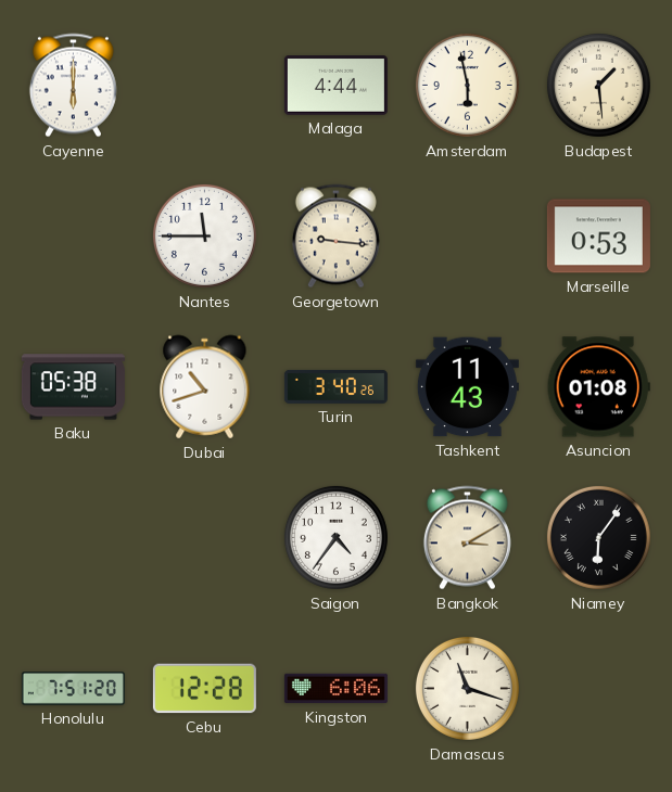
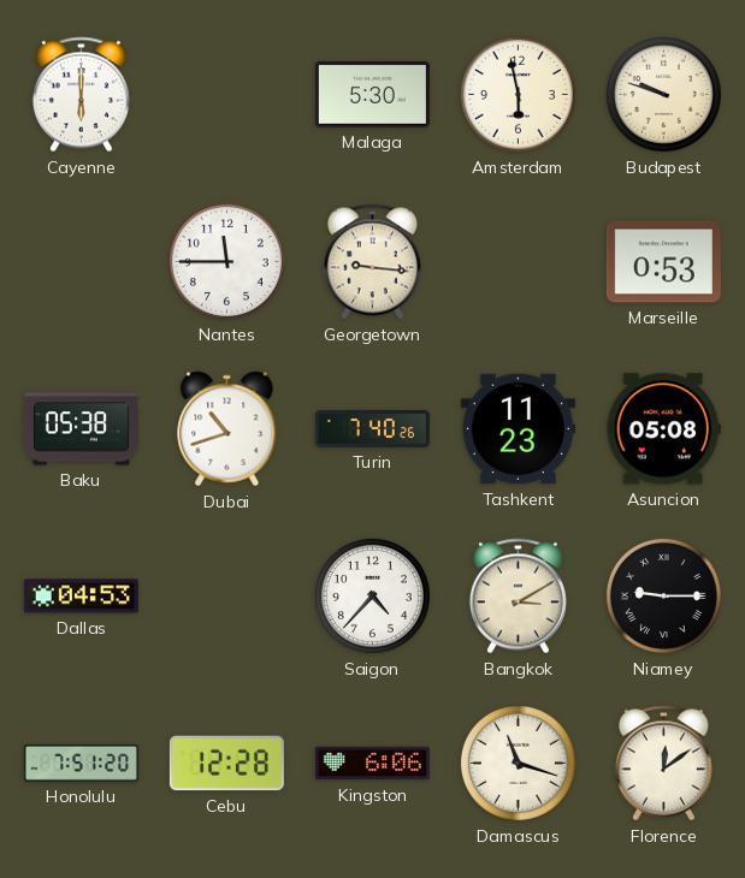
Malaga: 4:44 -> 5:30
Budapest: 1:29 -> 9:48
Turin: 3:40 -> 7:40
Tashkent: 11:43 -> 11:23
Asuncion: 01:08 -> 05:08
Dallas: none -> 04:53
Saigon: 4:36 -> 4:37
Niamey: 6:06 -> 9:15
Florence: none -> 12:09
